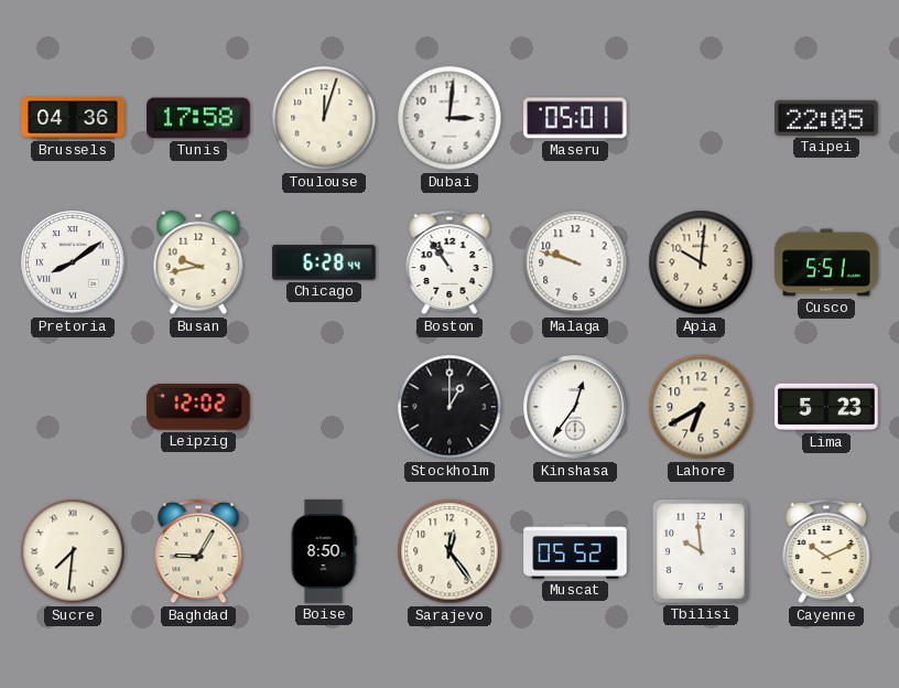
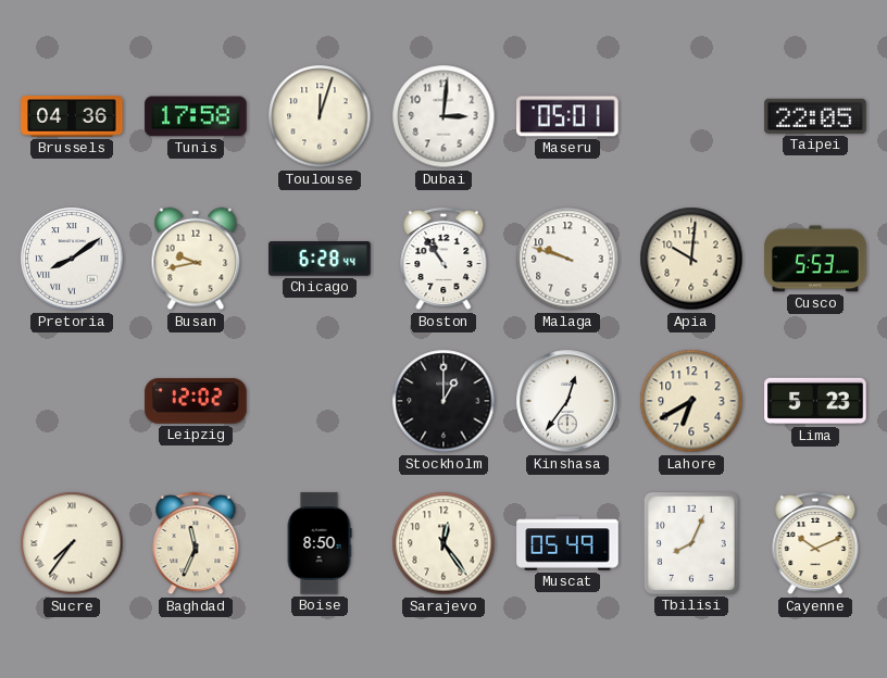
Cusco: 5:51 -> 5:53
Sucre: 7:31 -> 7:36
Baghdad: 9:05 -> 11:34
Muscat: 05:52 -> 05:49
Tbilisi: 9:59 -> 8:04
